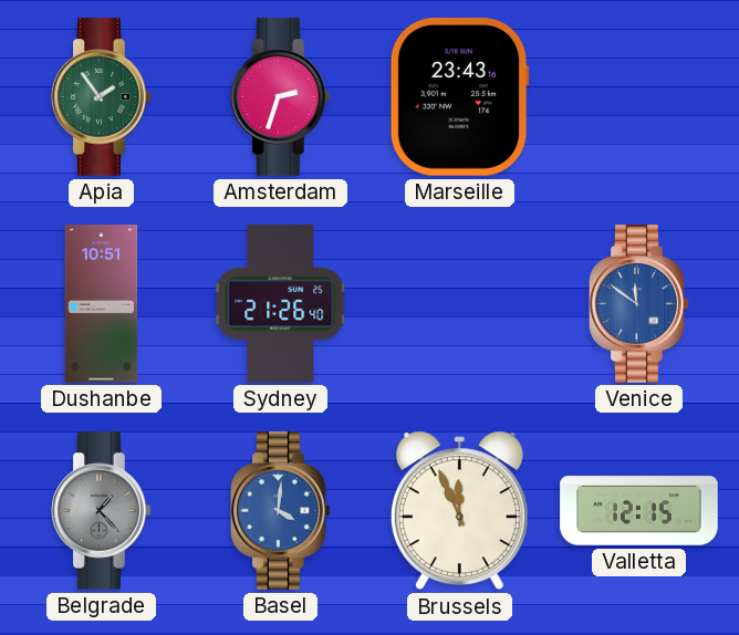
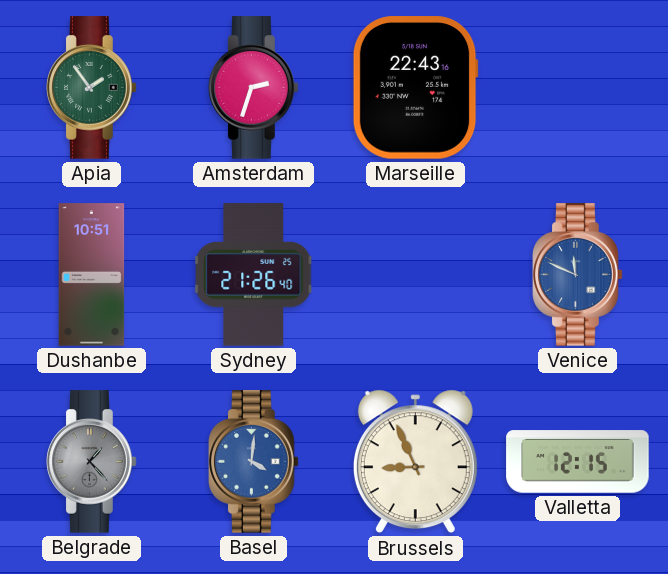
Marseille: 23:43 -> 22:43
Venice: 11:51 -> 11:49
Brussels: 11:56 -> 8:56
